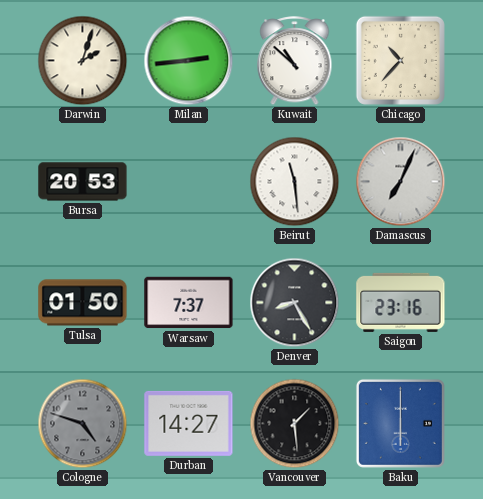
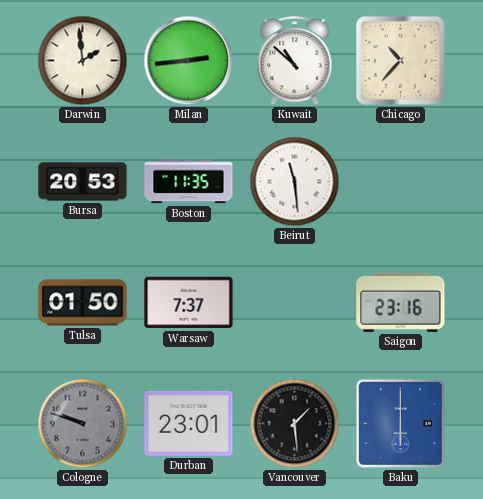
Darwin: 2:03 -> 1:59
Boston: none -> 11:35
Damascus: 7:04 -> none
Denver: 8:25 -> none
Cologne: 4:48 -> 9:48
Durban: 14:27 -> 23:01
